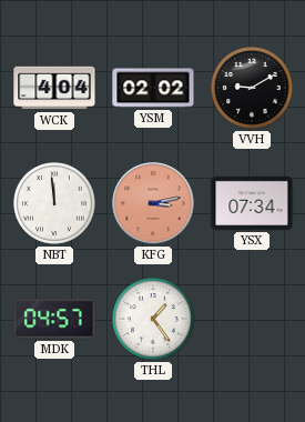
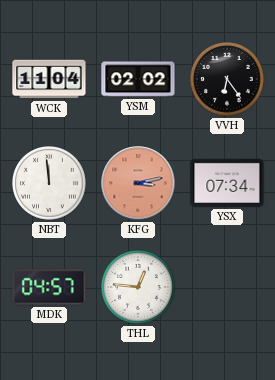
WCK: 4:04 -> 11:04
VVH: 9:10 -> 6:24
THL: 1:24 -> 12:46
